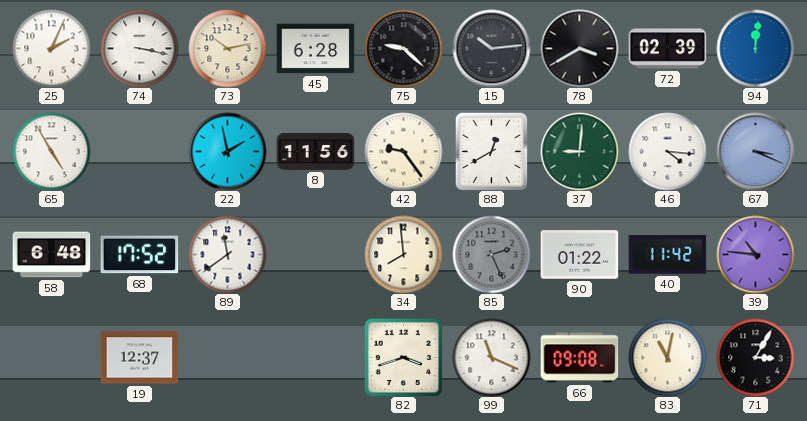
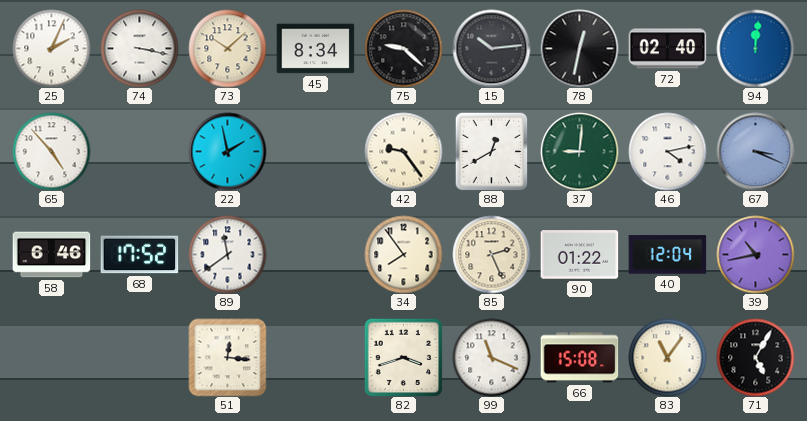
73: 10:13 -> 10:08
45: 6:28 -> 8:34
78: 3:40 -> 12:32
72: 02:39 -> 02:40
65: 4:55 -> 4:53
8: 11:56 -> none
46: 4:16 -> 4:13
58: 6:48 -> 6:46
34: 7:59 -> 7:54
85 dial: grey -> cream
40: 11:42 -> 12:04
39: 10:46 -> 10:43
19: 12:37 -> none
51: none -> 12:16
66: 09:08 -> 15:08
83: 11:02 -> 11:06
71: 3:05 -> 5:05
